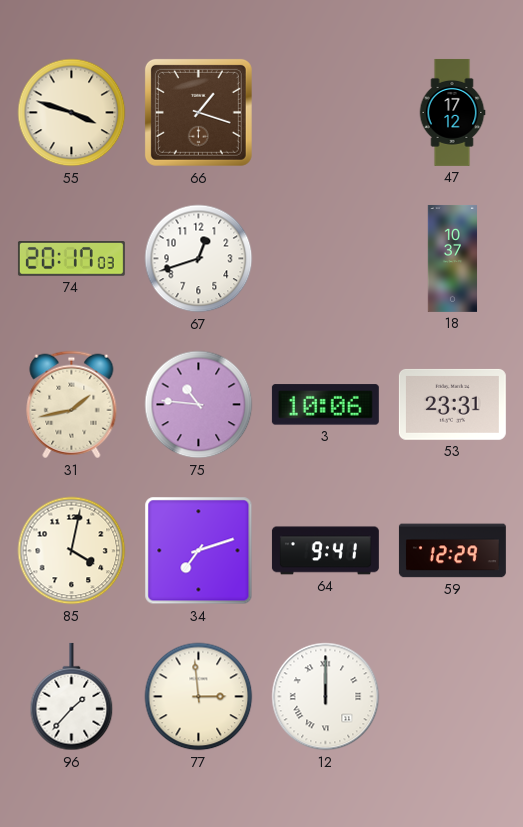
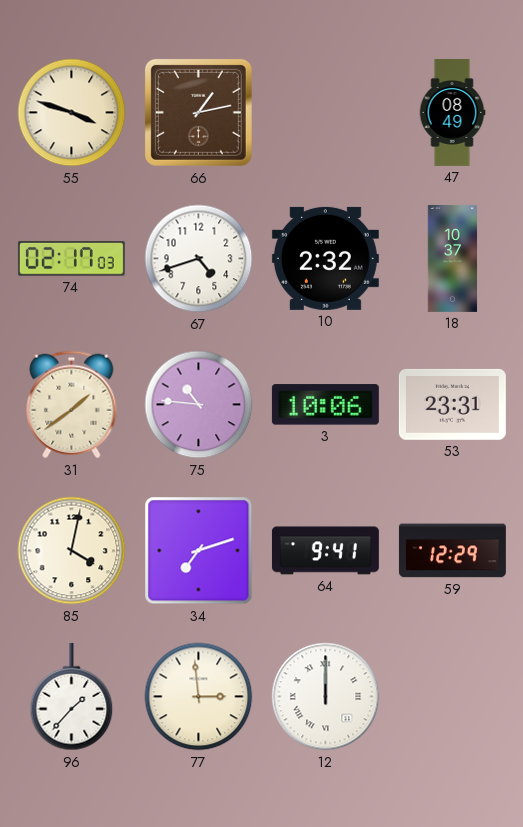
66: 1:18 -> 1:13
47: 17:12 -> 08:49
74: 20:17 -> 02:17
67: 12:42 -> 4:42
10: none -> 2:32
31: 1:43 -> 1:39
